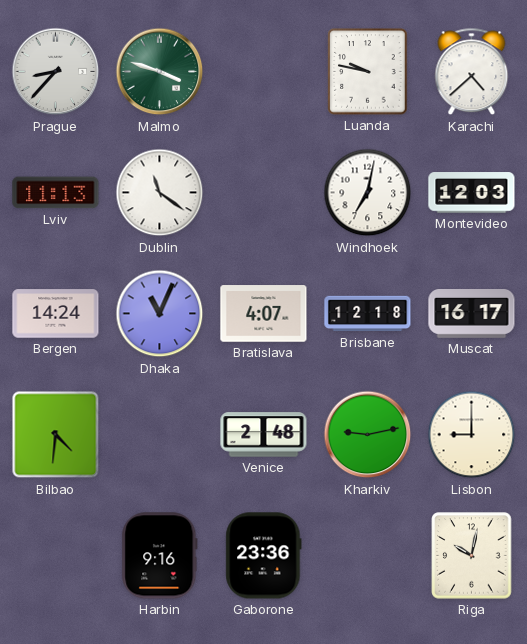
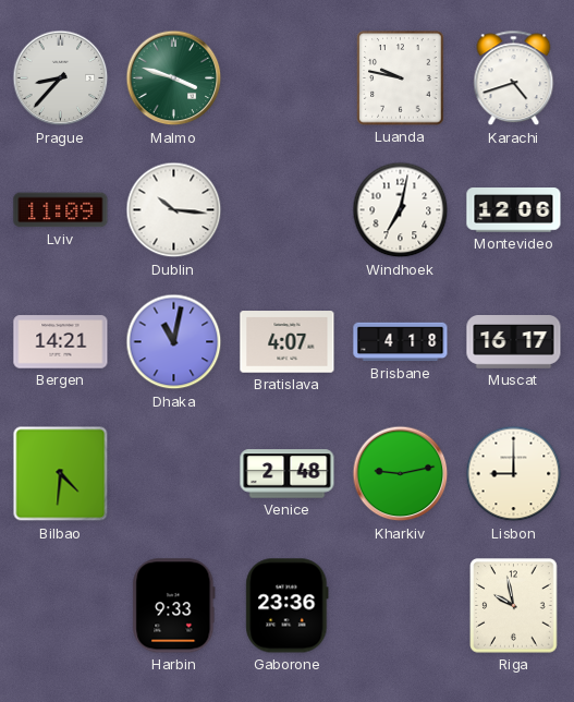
Karachi: 4:38 -> 4:42
Lviv: 11:13 -> 11:09
Dublin: 11:21 -> 10:16
Montevideo: 12:03 -> 12:06
Bergen: 14:24 -> 14:21
Dhaka: 11:04 -> 11:02
Brisbane: 12:18 -> 4:18
Harbin: 9:16 -> 9:33
Riga: 10:02 -> 9:58
